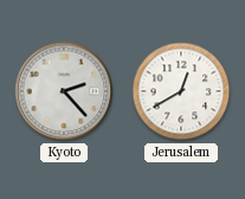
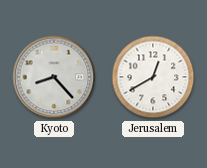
Kyoto: 2:23 -> 8:23
